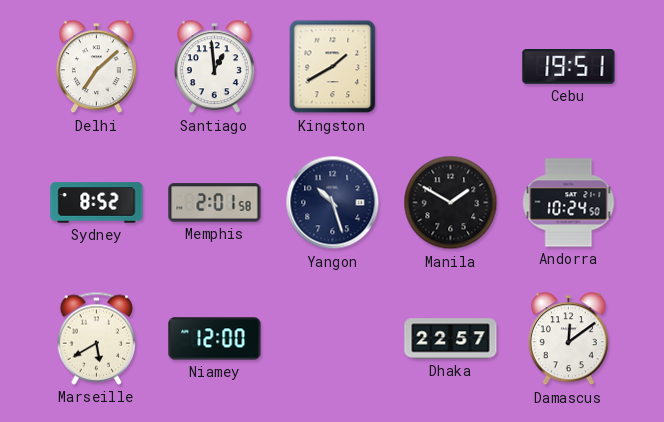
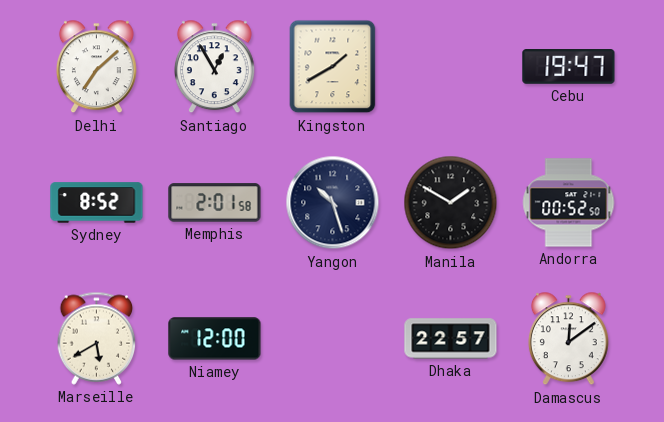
Santiago: 12:59 -> 12:55
Cebu: 19:51 -> 19:47
Andorra: 10:24 -> 00:52
